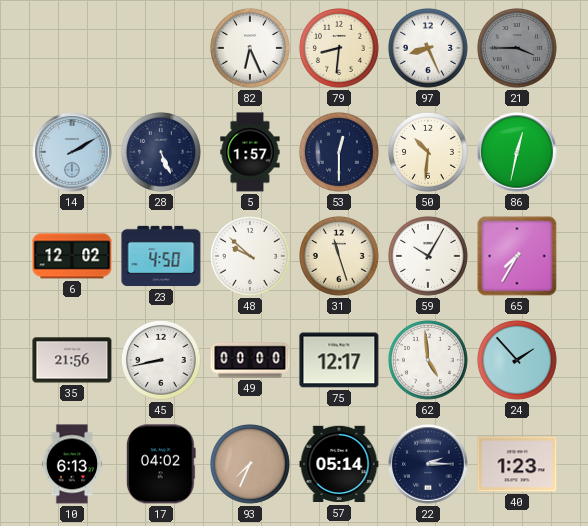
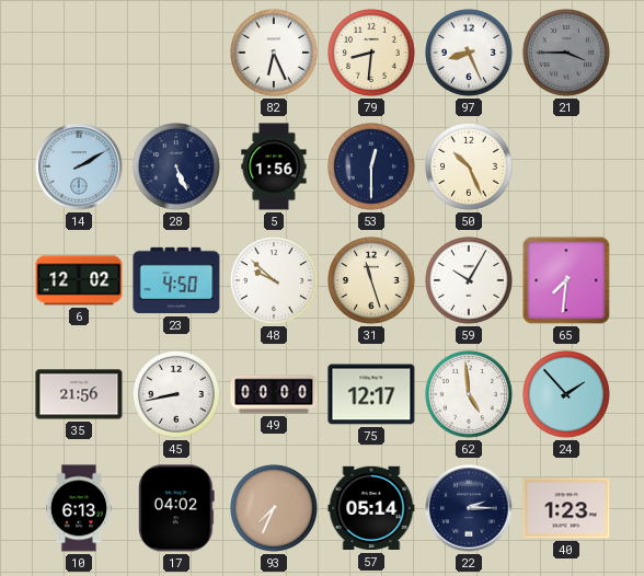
5: 1:57 -> 1:56
50: 10:31 -> 10:26
86: 12:32 -> none
65: 7:35 -> 7:31
